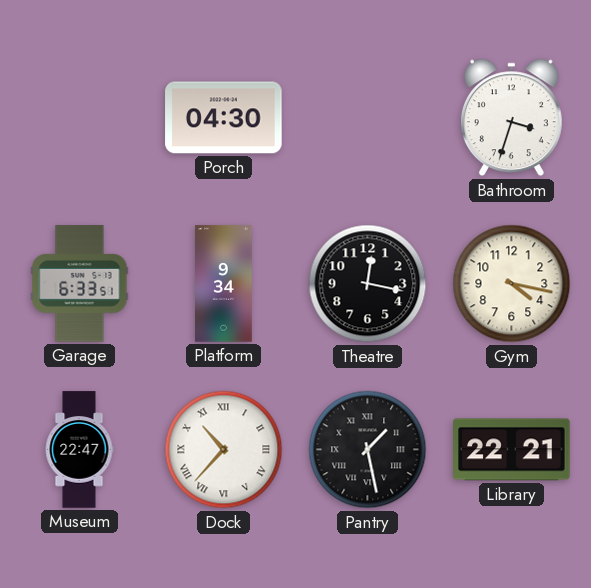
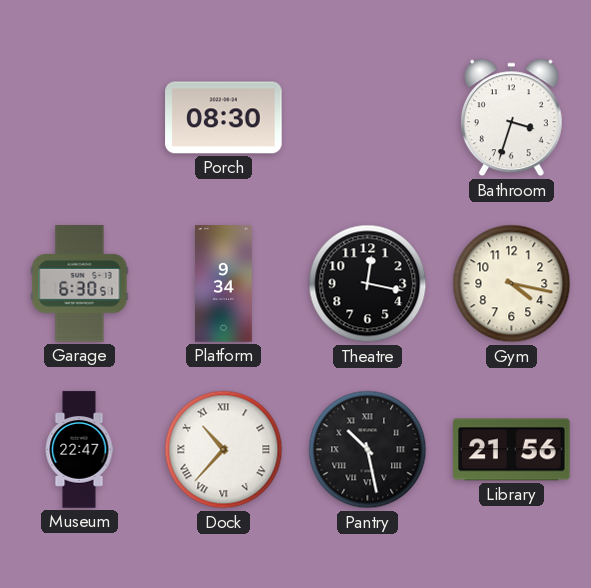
Porch: 04:30 -> 08:30
Garage: 6:33 -> 6:30
Pantry: 1:28 -> 10:28
Library: 22:21 -> 21:56
